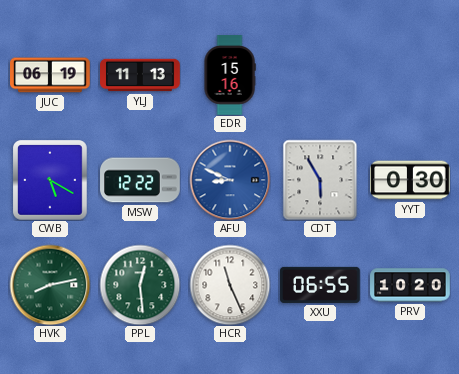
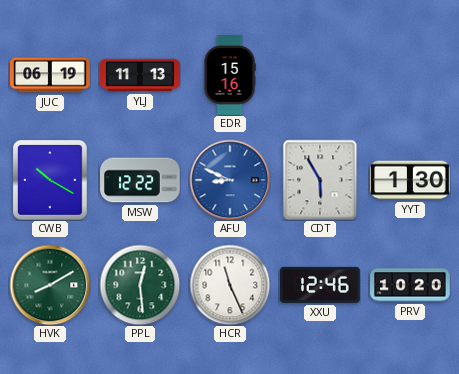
CWB: 5:20 -> 10:20
YYT: 0:30 -> 1:30
HVK: 8:13 -> 8:10
XXU: 06:55 -> 12:46
